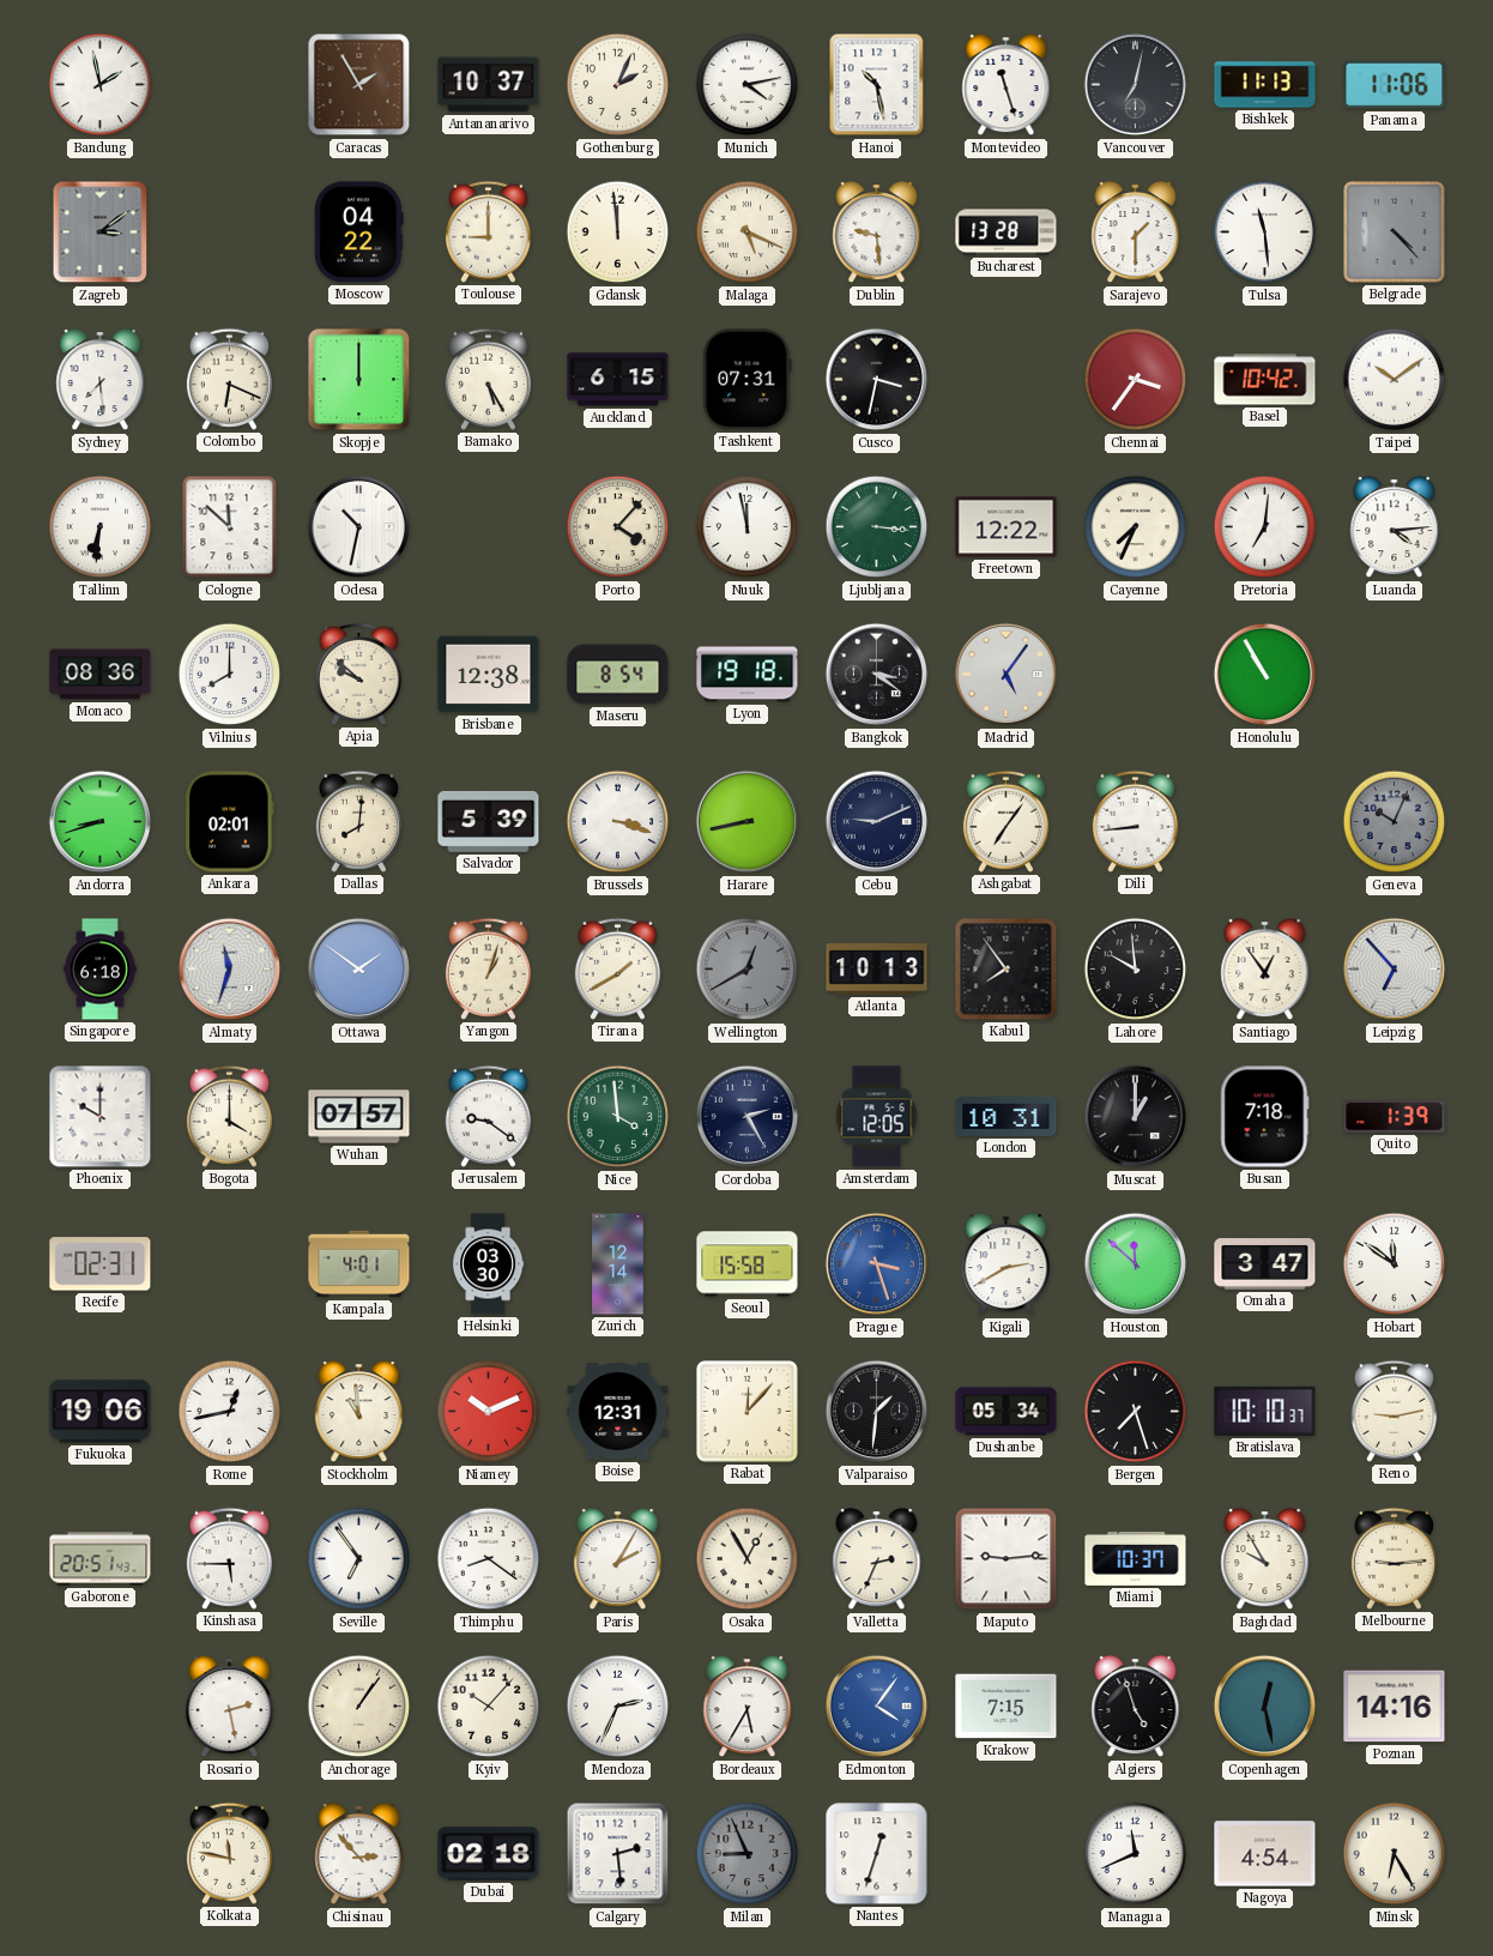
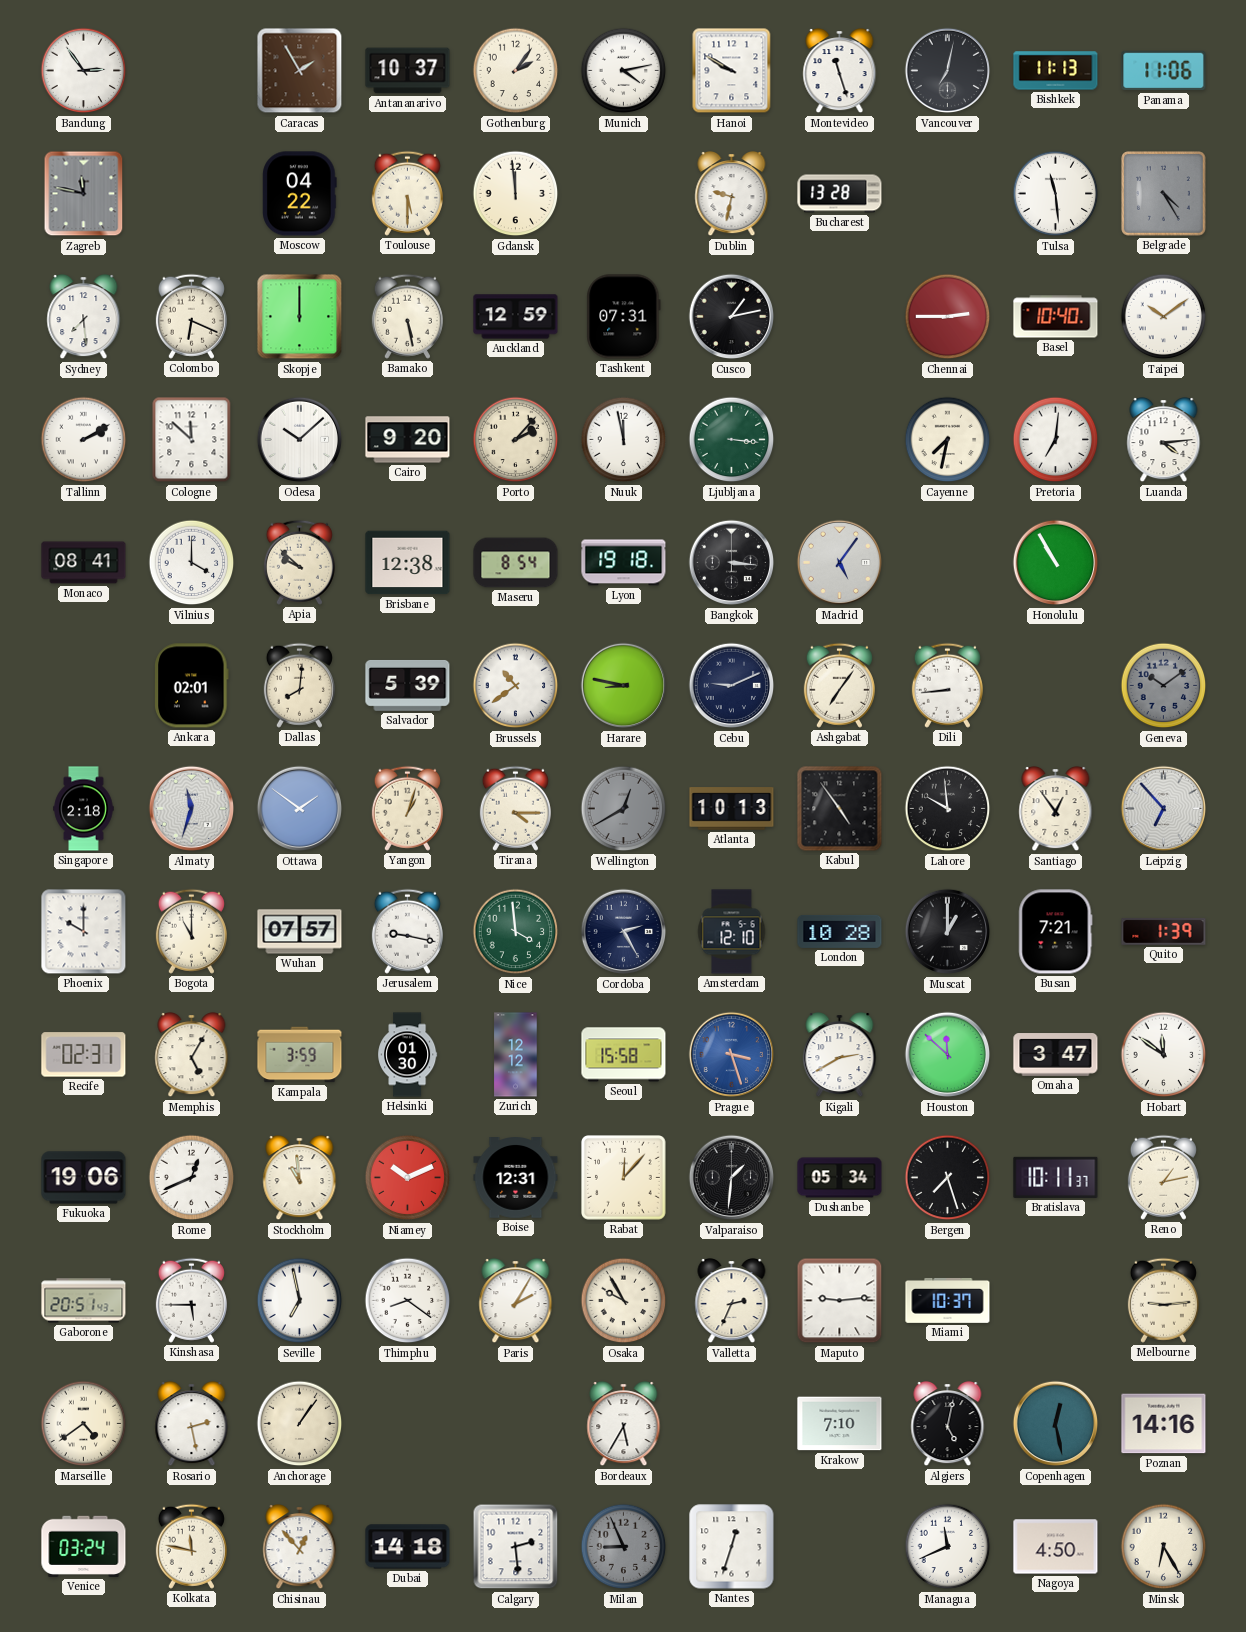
Bandung: 1:58 -> 2:54
Gothenburg: 2:04 -> 2:06
Hanoi: 10:28 -> 9:50
Zagreb: 3:09 -> 11:47
Toulouse: 9:00 -> 5:30
Malaga: 5:19 -> none
Dublin: 9:29 -> 9:32
Sarajevo: 1:30 -> none
Belgrade: 4:23 -> 4:25
Bamako: 5:25 -> 5:28
Auckland: 6:15 -> 12:59
Cusco: 3:32 -> 1:13
Chennai: 3:36 -> 2:45
Basel: 10:42 -> 10:40
Tallinn: 6:31 -> 2:10
Odesa: 10:32 -> 10:08
Cairo: none -> 9:20
Porto: 4:07 -> 2:07
Freetown: 12:22 -> none
Cayenne: 7:34 -> 7:32
Monaco: 08:36 -> 08:41
Vilnius: 8:00 -> 4:00
Bangkok: 3:21 -> 3:16
Andorra: 8:42 -> none
Brussels: 3:18 -> 10:39
Harare: 8:43 -> 8:47
Geneva: 10:04 -> 10:09
Singapore: 6:18 -> 2:18
Tirana: 1:40 -> 4:15
Kabul: 7:54 -> 4:54
Bogota: 4:00 -> 11:00
Jerusalem: 9:21 -> 9:17
Amsterdam: 12:05 -> 12:10
London: 10:31 -> 10:28
Busan: 7:18 -> 7:21
Memphis: none -> 5:05
Kampala: 4:01 -> 3:59
Helsinki: 03:30 -> 01:30
Zurich: 12:14 -> 12:12
Rome: 12:43 -> 12:41
Bratislava: 10:10 -> 10:11
Reno: 9:13 -> 1:13
Seville: 6:54 -> 6:58
Osaka: 12:55 -> 9:55
Baghdad: 9:55 -> none
Marseille: none -> 4:39
Kyiv: 10:07 -> none
Mendoza: 2:34 -> none
Edmonton: 4:06 -> none
Krakow: 7:15 -> 7:10
Algiers: 4:57 -> 5:02
Venice: none -> 03:24
Chisinau: 2:53 -> 12:53
Dubai: 02:18 -> 14:18
Nagoya: 4:54 -> 4:50
